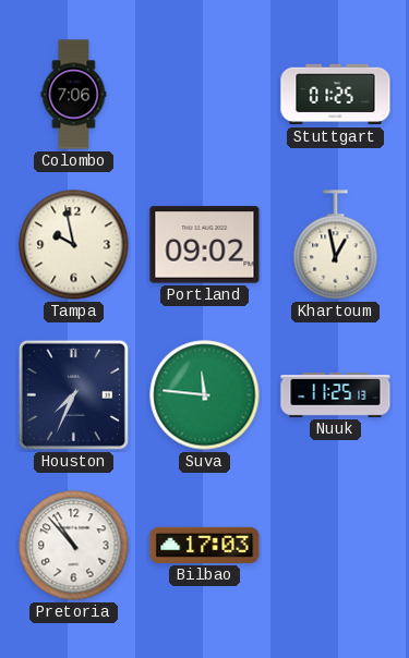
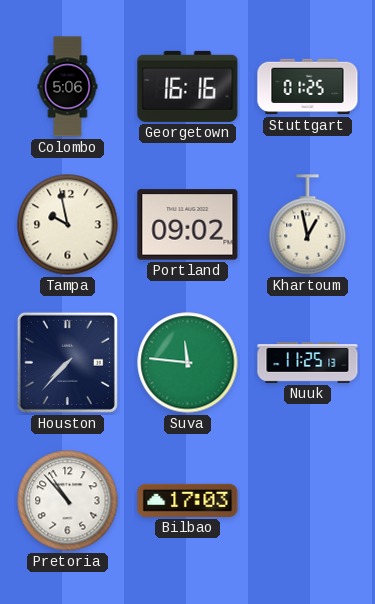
Colombo: 7:06 -> 5:06
Georgetown: none -> 16:16
Houston: 7:34 -> 7:37
